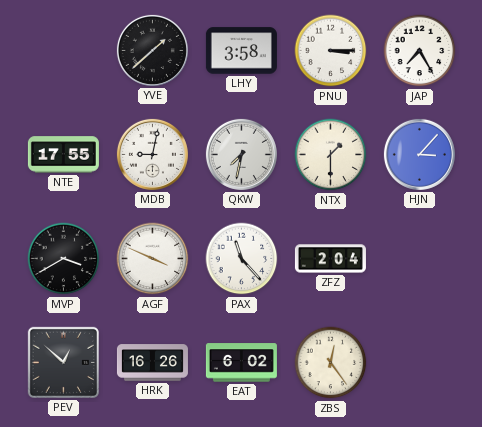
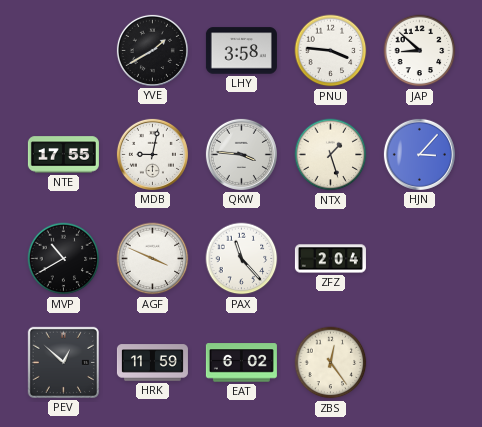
YVE: 1:38 -> 1:40
PNU: 3:15 -> 3:46
JAP: 7:25 -> 8:52
QKW: 7:32 -> 3:46
NTX: 1:30 -> 1:27
MVP: 3:40 -> 10:40
HRK: 16:26 -> 11:59
